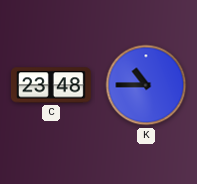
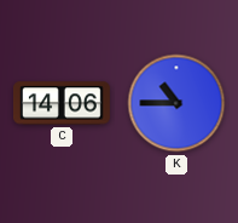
C: 23:48 -> 14:06
